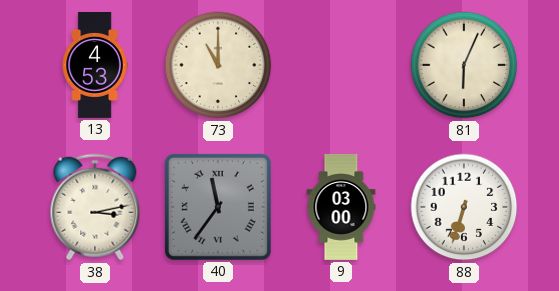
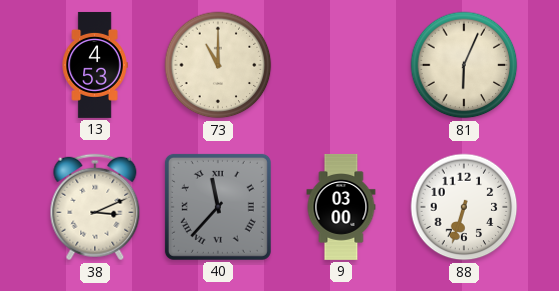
38: 3:13 -> 3:11
40: 11:36 -> 11:37
